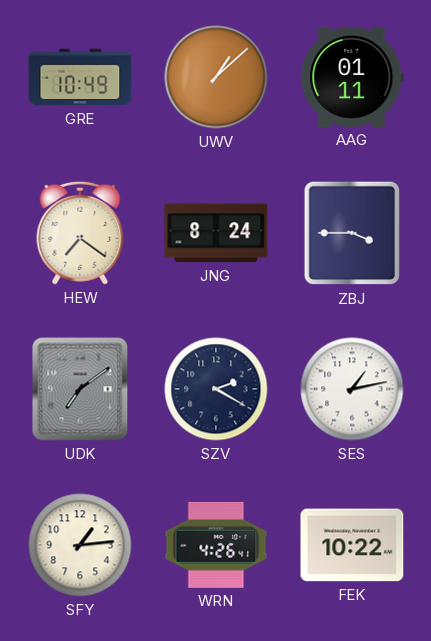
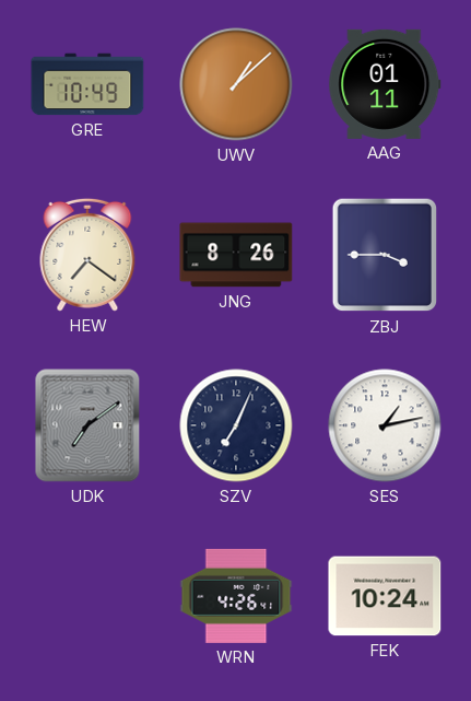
JNG: 8:24 -> 8:26
SZV: 2:20 -> 7:04
SFY: 1:14 -> none
FEK: 10:22 -> 10:24
